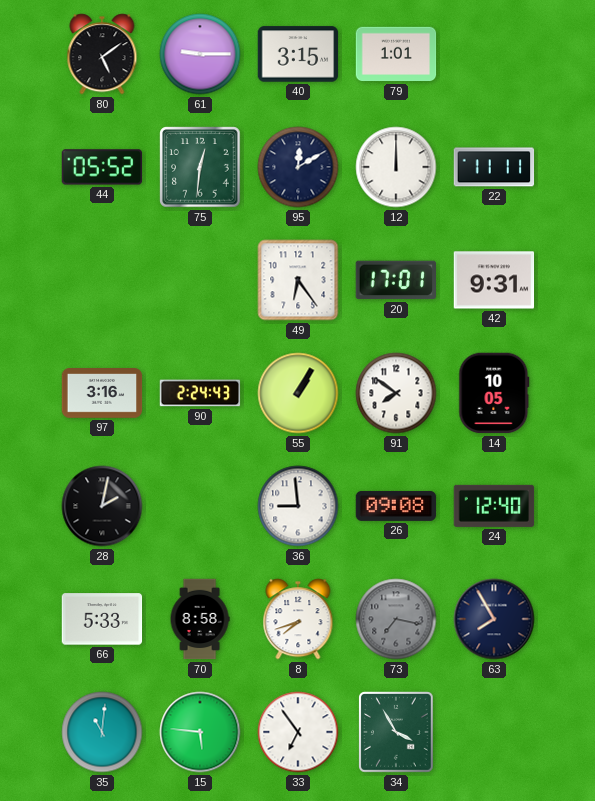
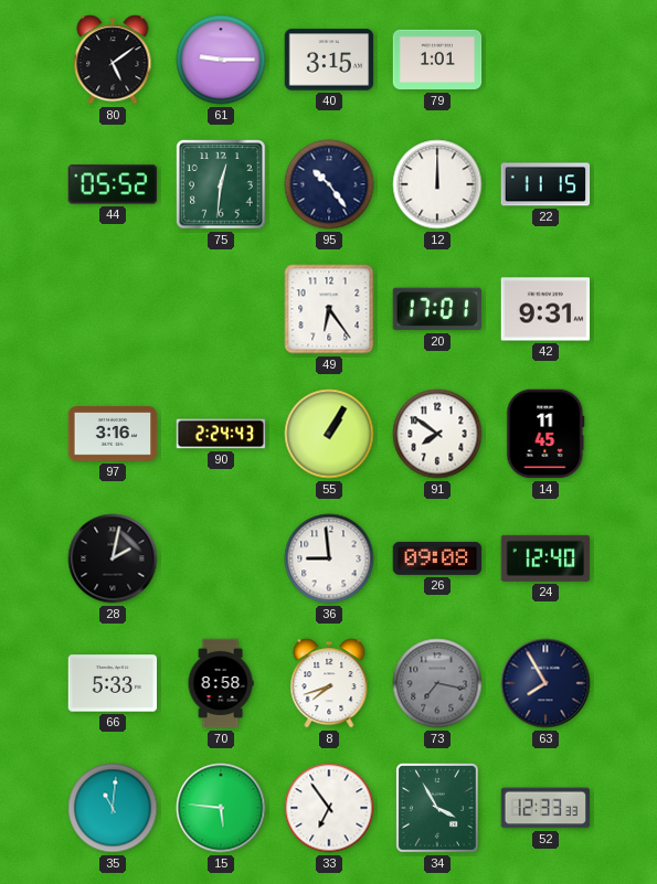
95: 12:10 -> 10:24
22: 11:11 -> 11:15
14: 10:05 -> 11:45
52: none -> 12:33
